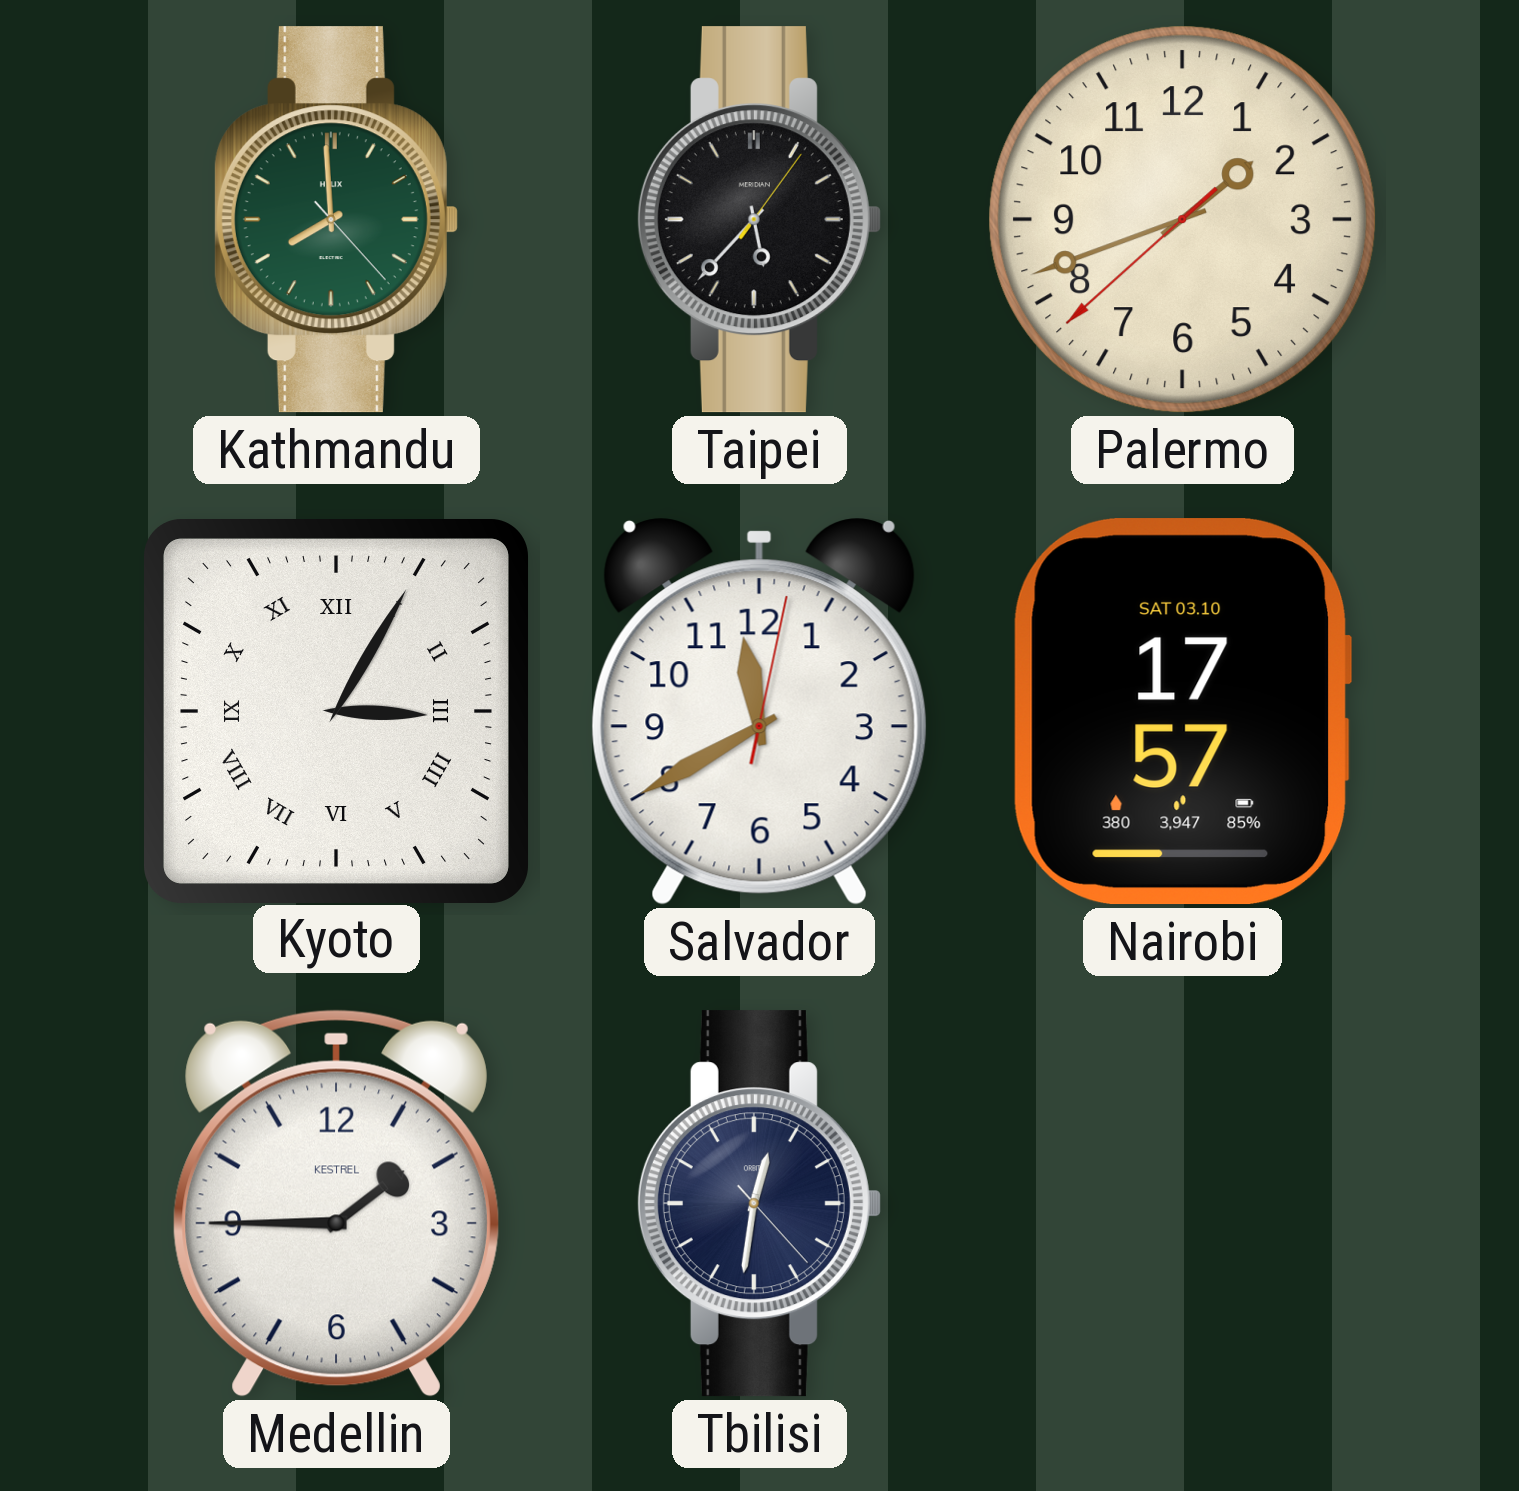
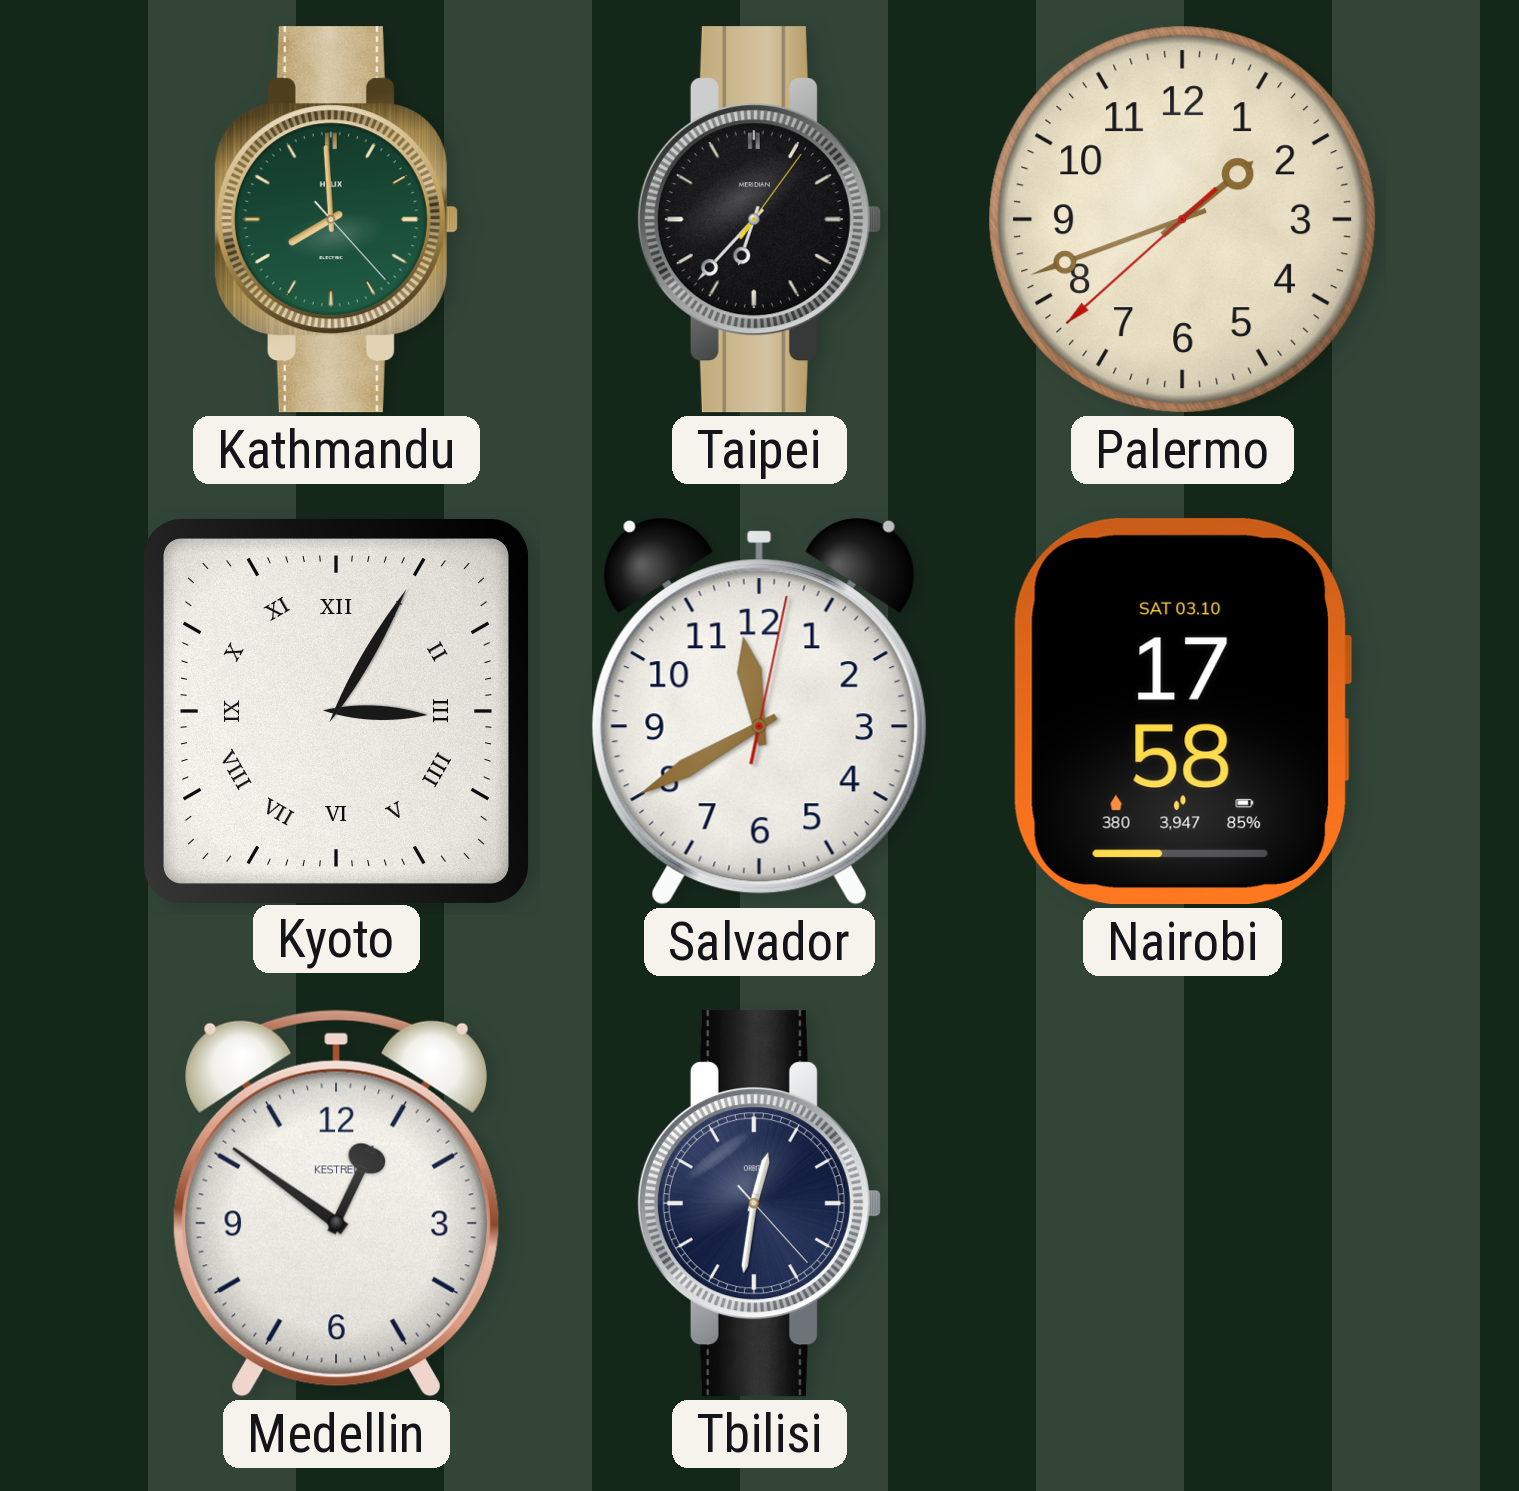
Taipei: 5:37 -> 6:37
Nairobi: 17:57 -> 17:58
Medellin: 1:45 -> 12:51
